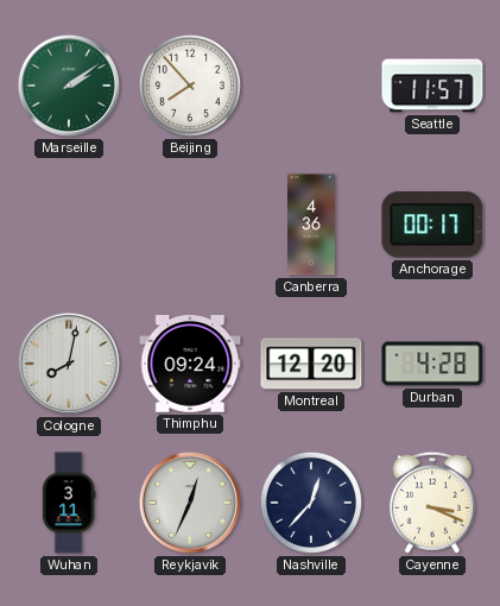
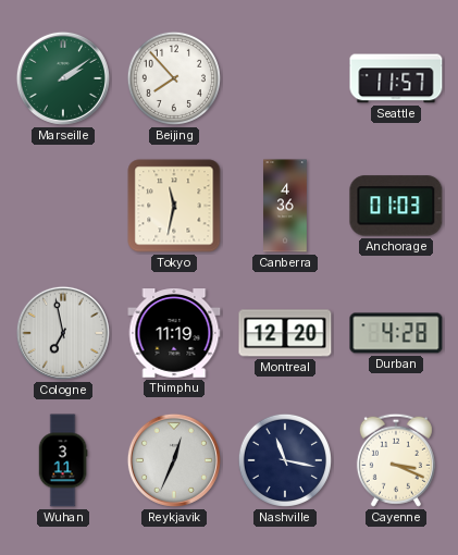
Tokyo: none -> 11:32
Anchorage: 00:17 -> 01:03
Cologne: 8:02 -> 6:58
Thimphu: 09:24 -> 11:19
Nashville: 12:37 -> 11:17
